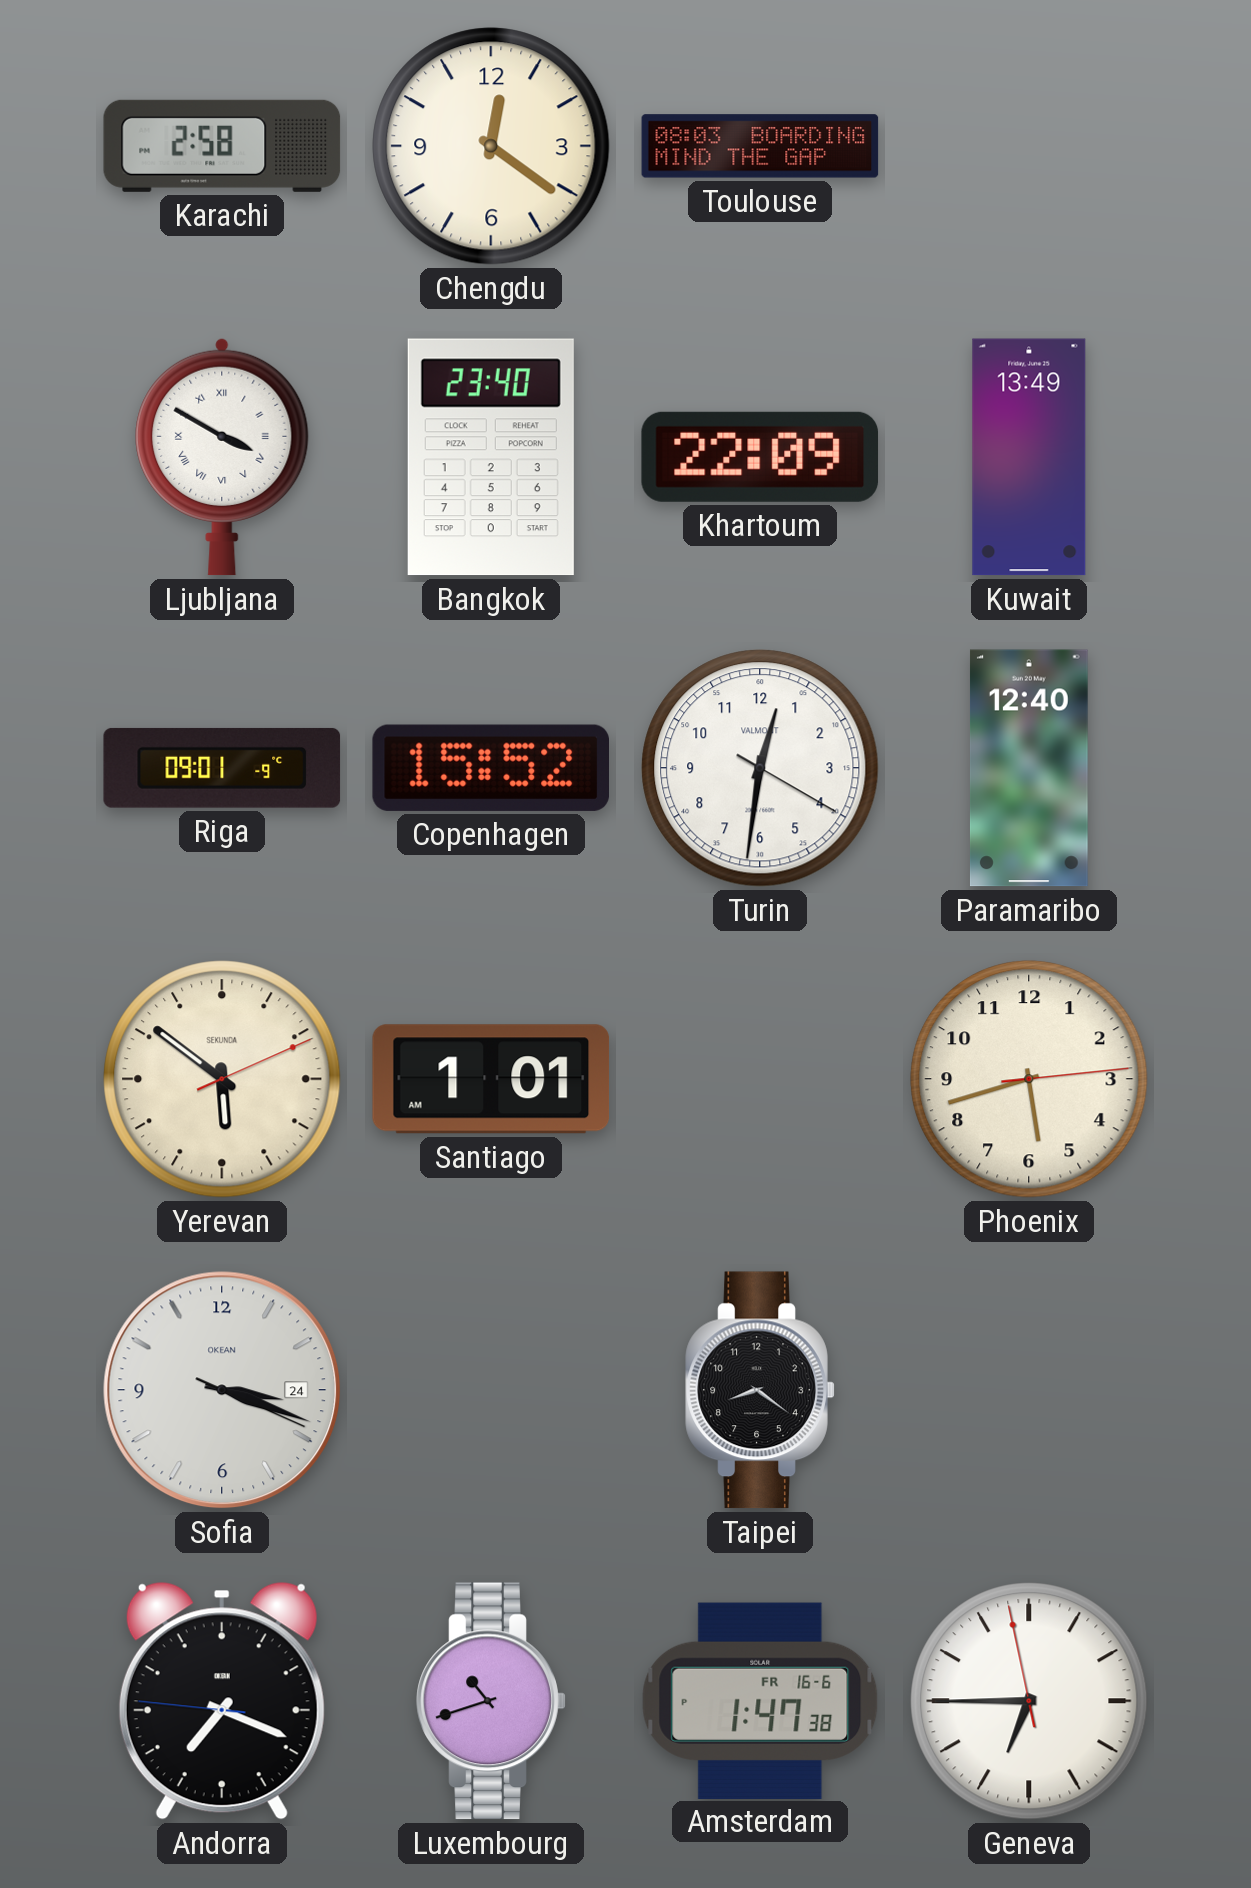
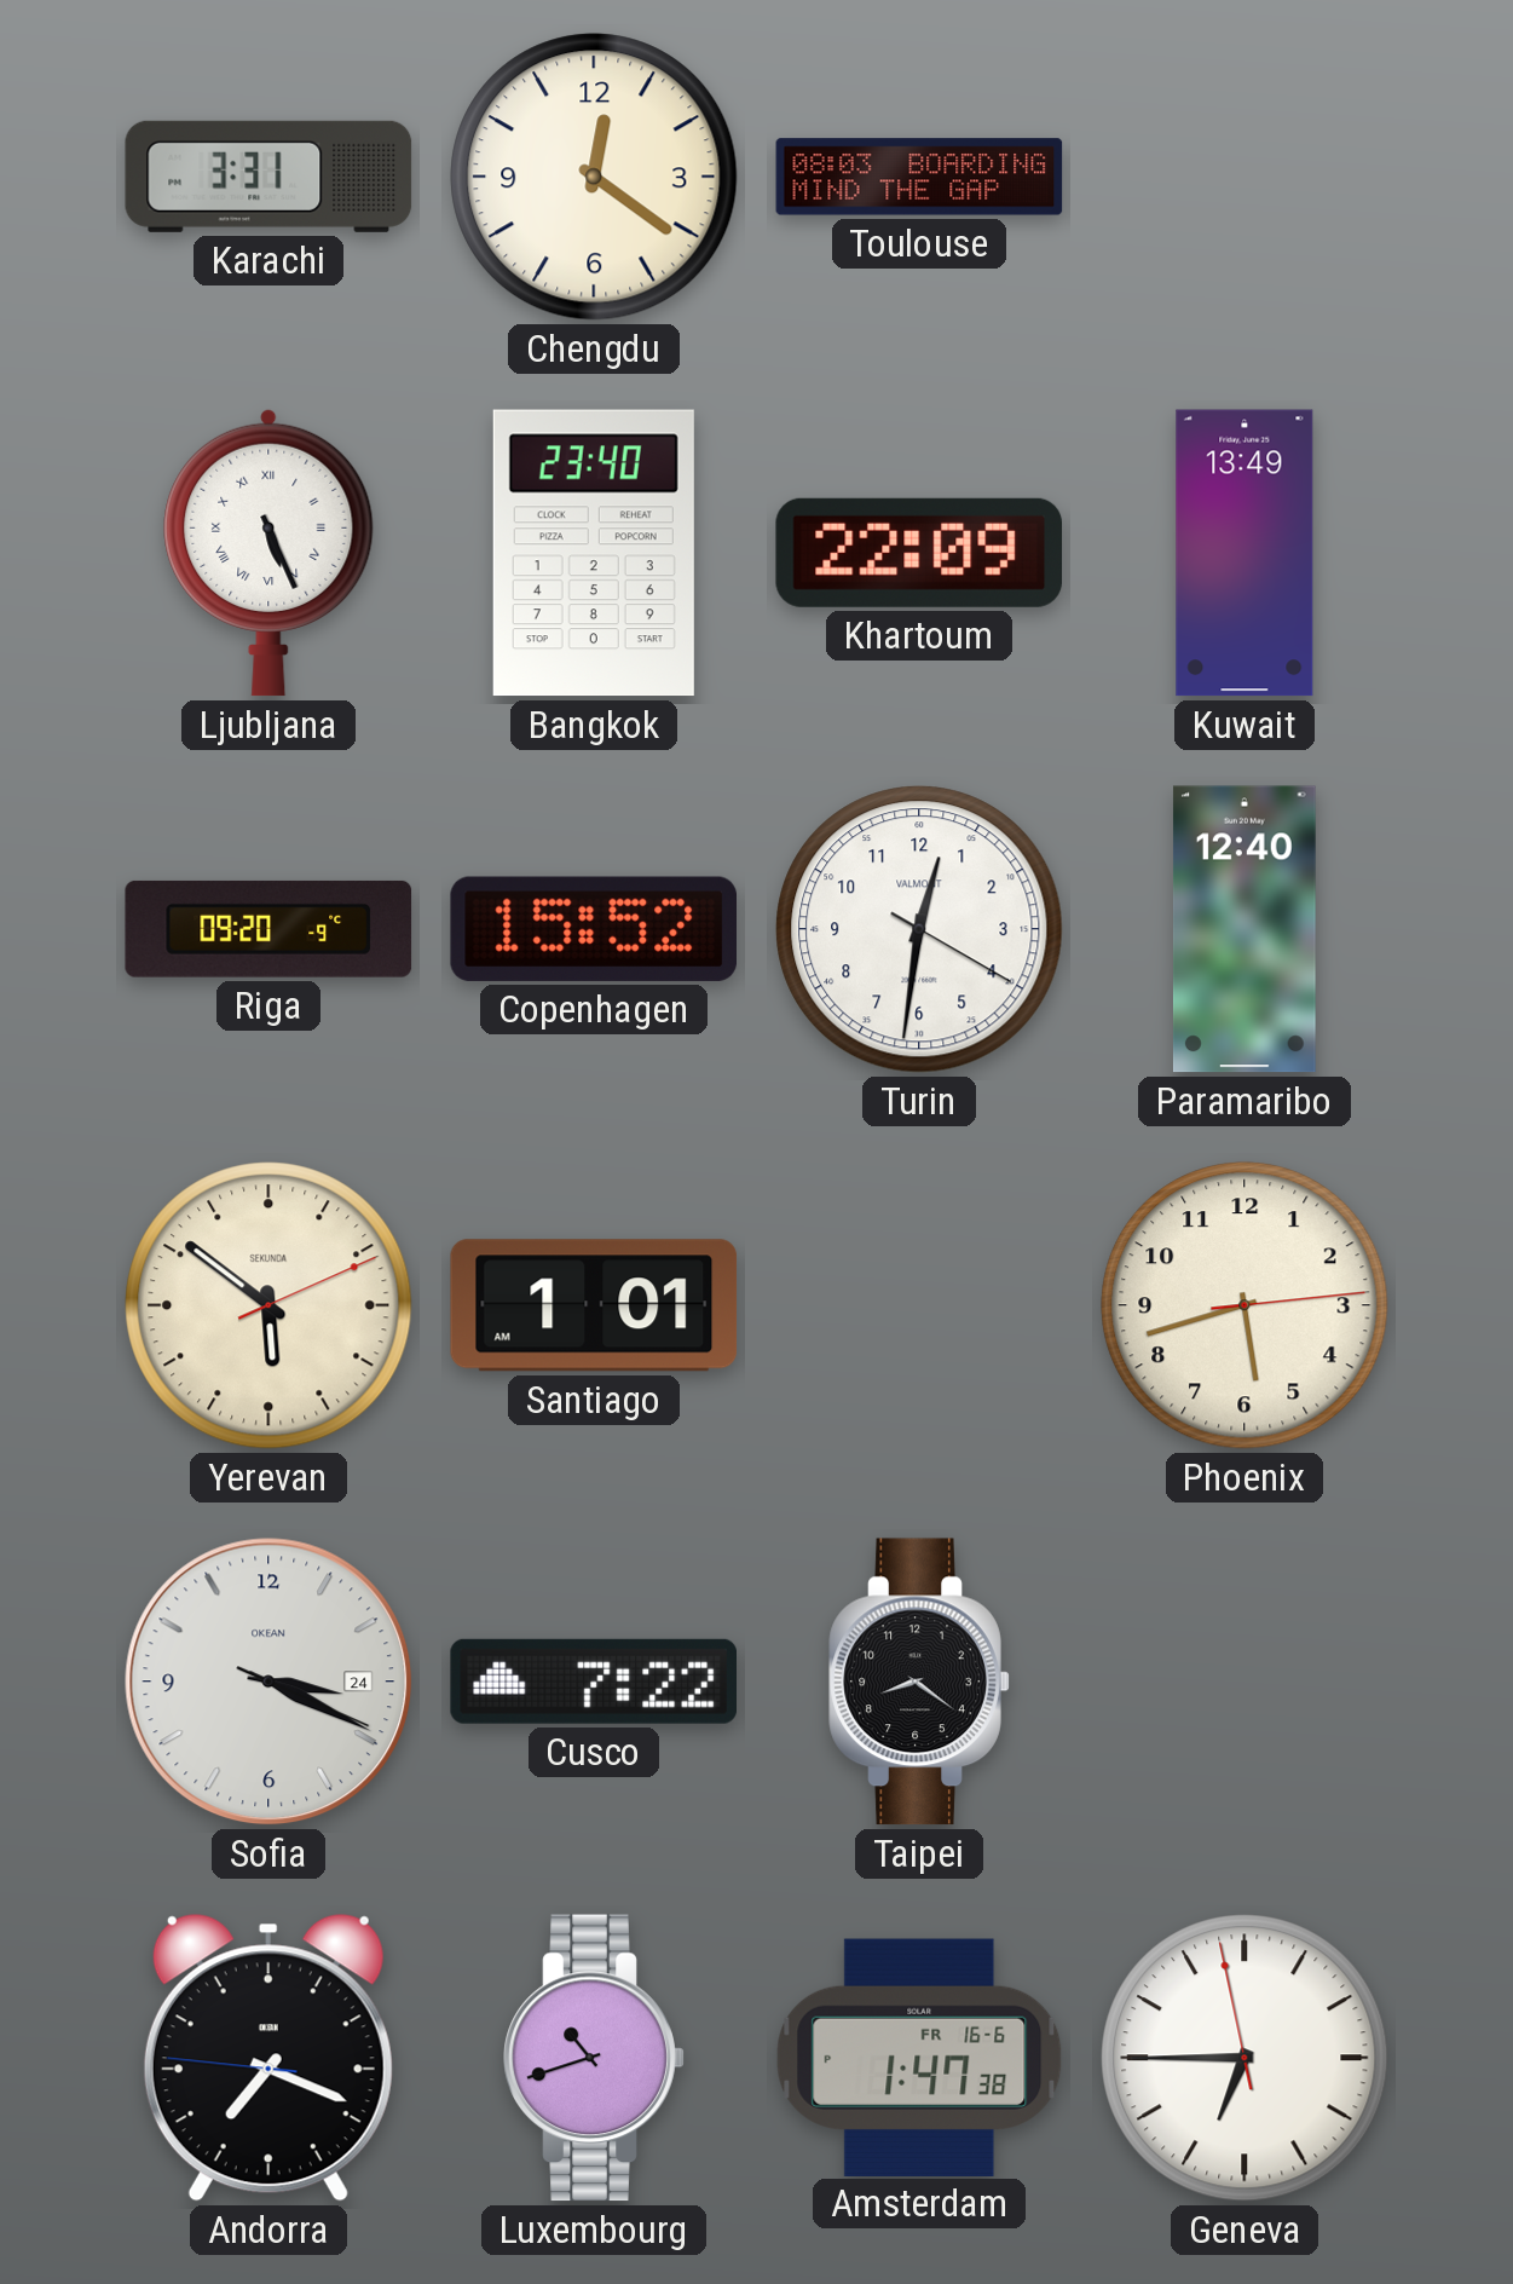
Karachi: 2:58 -> 3:31
Ljubljana: 3:50 -> 5:26
Riga: 09:01 -> 09:20
Sofia: 3:18 -> 3:19
Cusco: none -> 7:22
